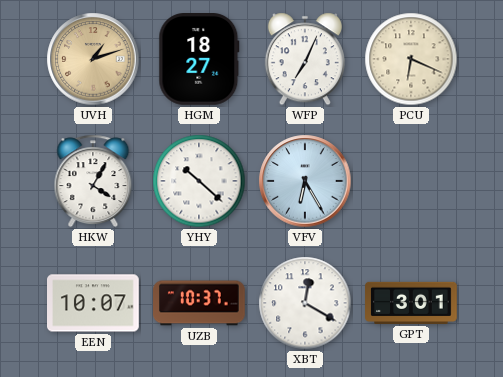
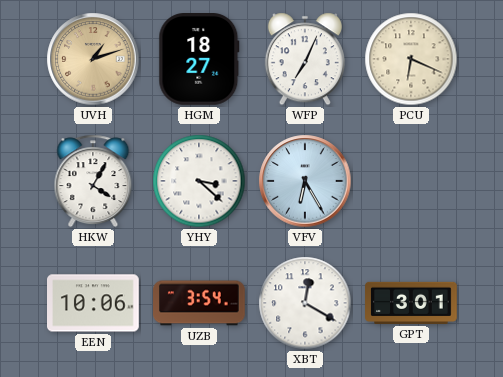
YHY: 10:22 -> 3:22
EEN: 10:07 -> 10:06
UZB: 10:37 -> 3:54
